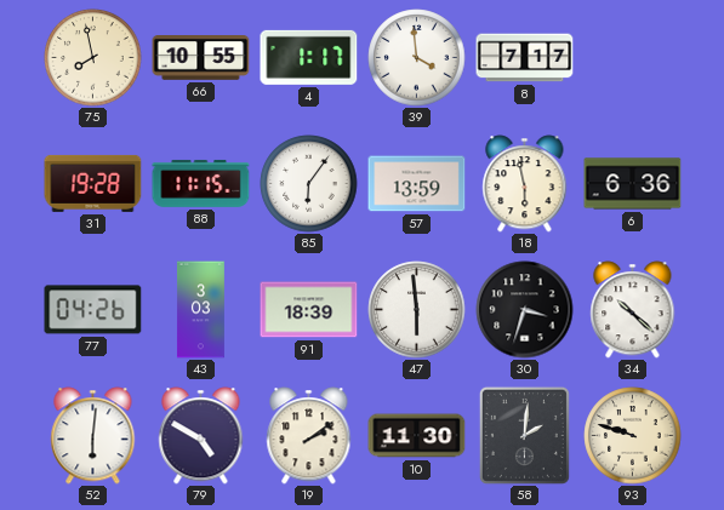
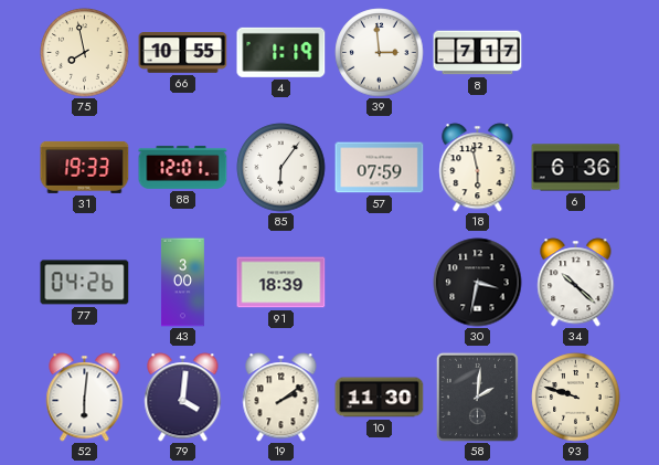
4: 1:17 -> 1:19
39: 3:59 -> 2:59
31: 19:28 -> 19:33
88: 11:15 -> 12:01
57: 13:59 -> 07:59
43: 3:03 -> 3:00
47: 5:59 -> none
30: 3:33 -> 3:32
79: 4:50 -> 4:01
